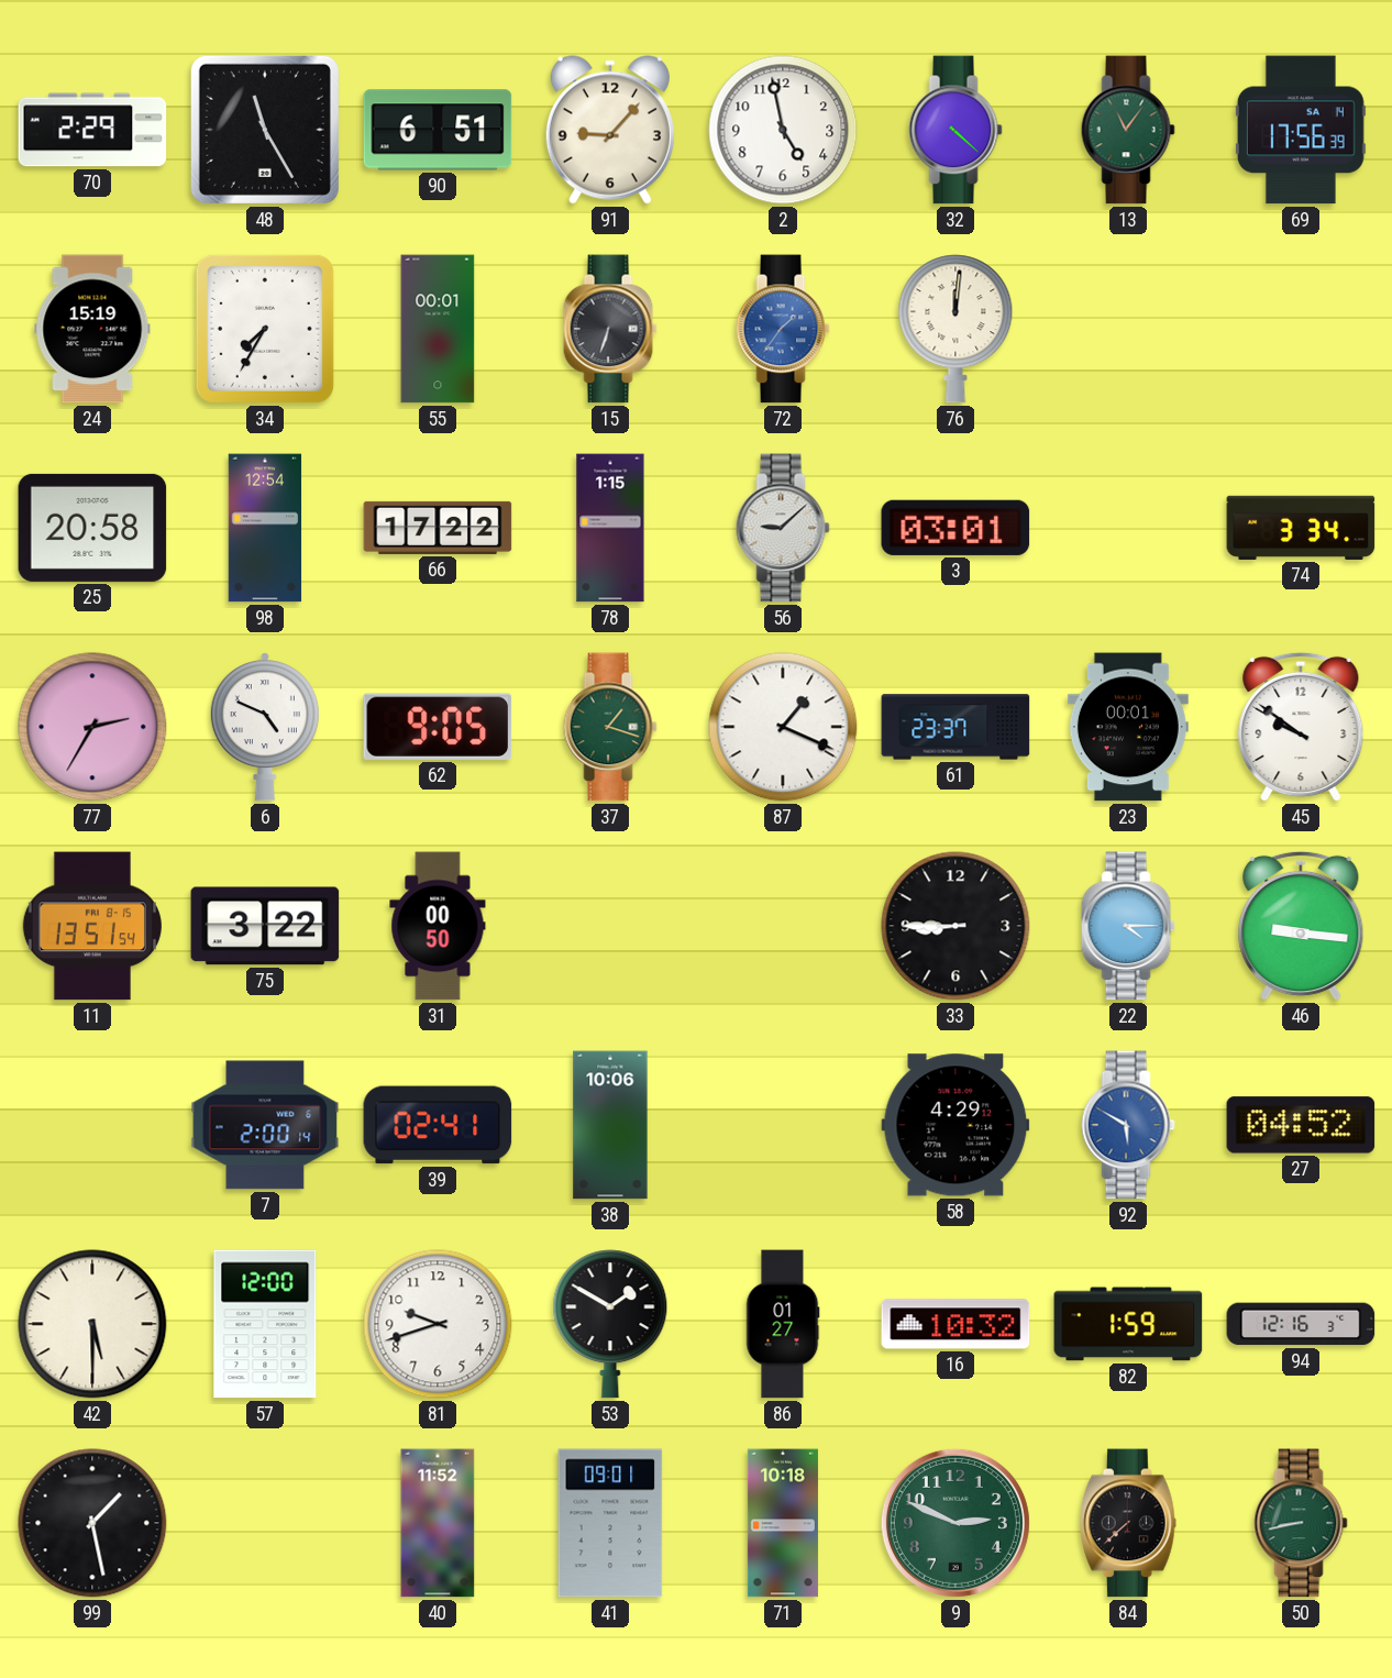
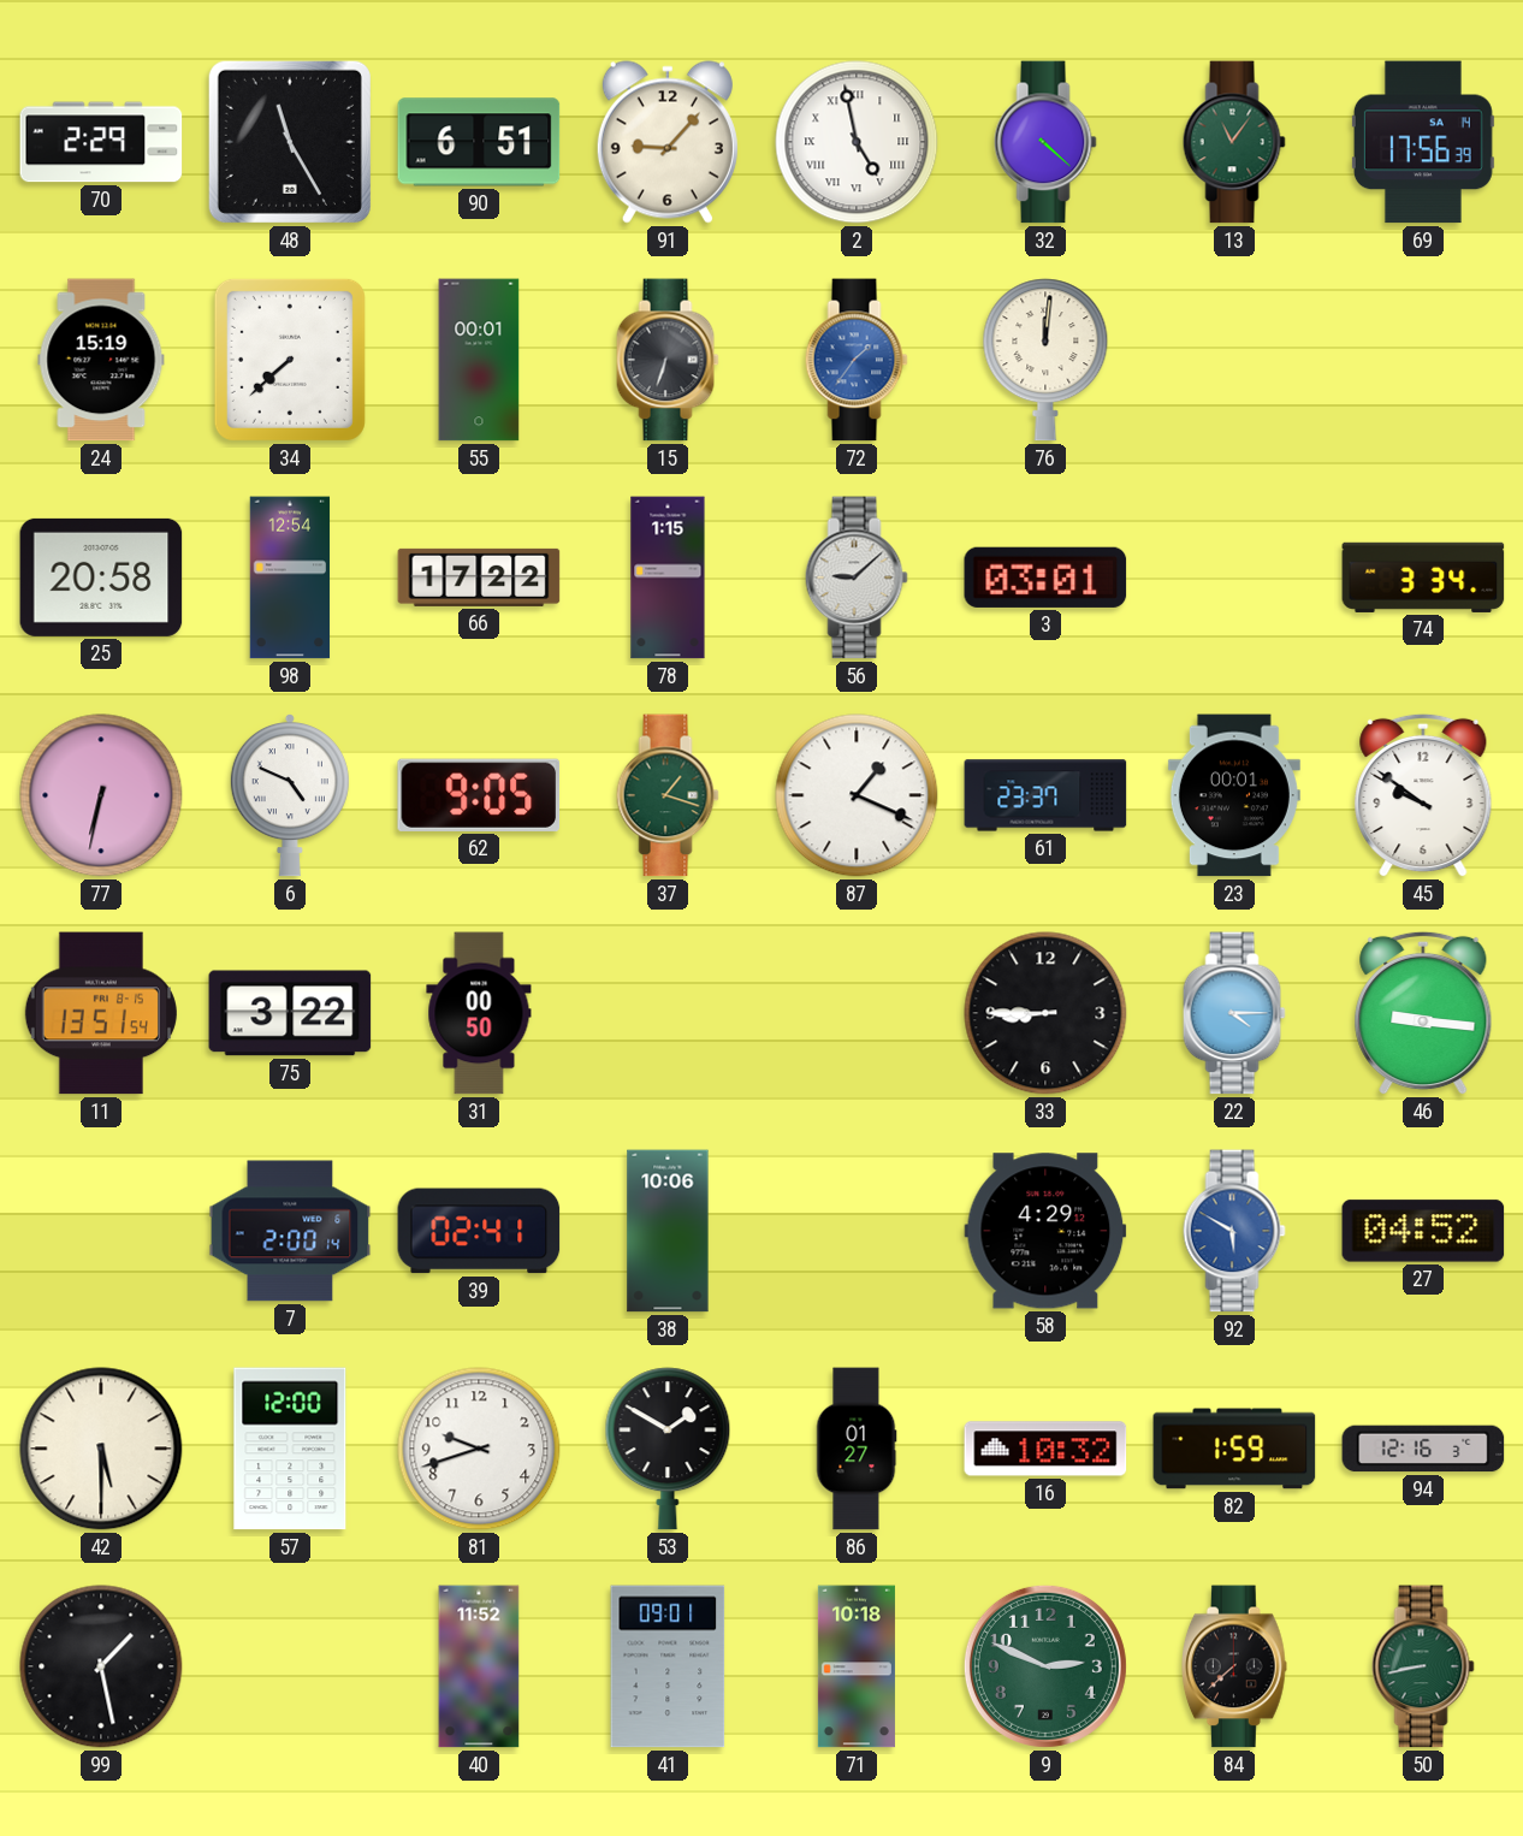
2 numerals: Arabic -> Roman
34: 7:35 -> 7:38
77: 2:35 -> 6:32
